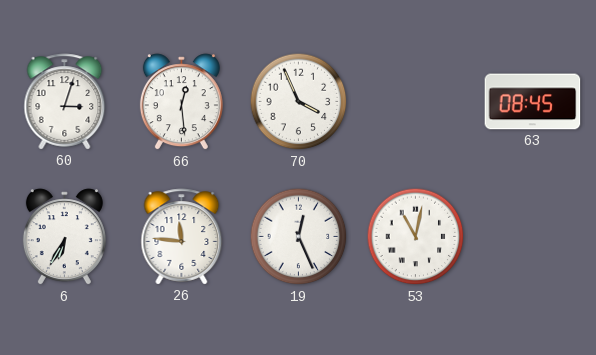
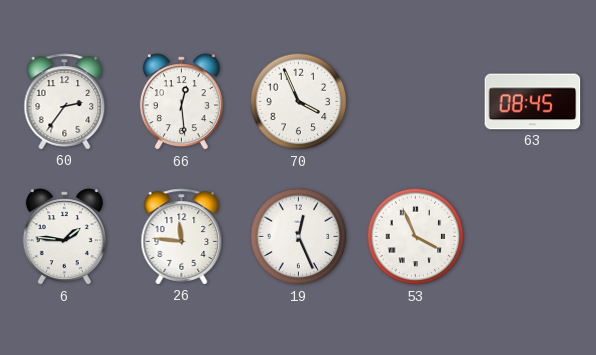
60: 3:03 -> 2:36
6: 6:35 -> 1:46
53: 11:02 -> 3:56
